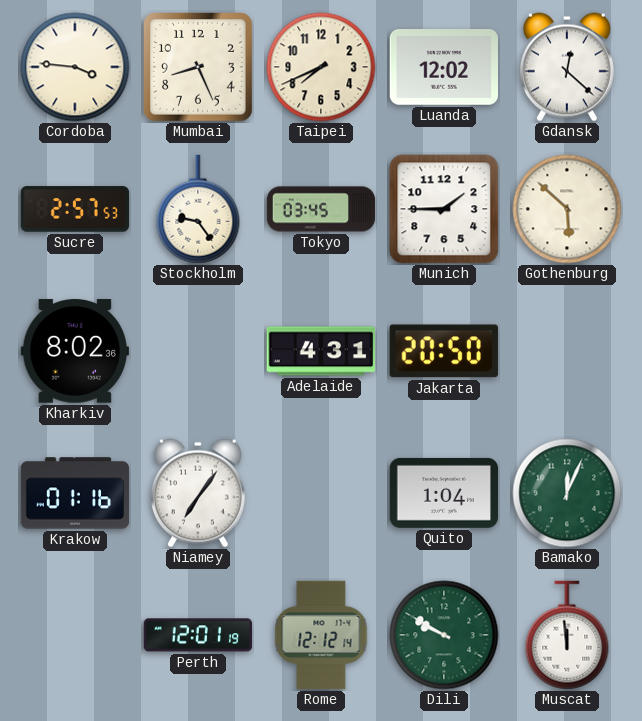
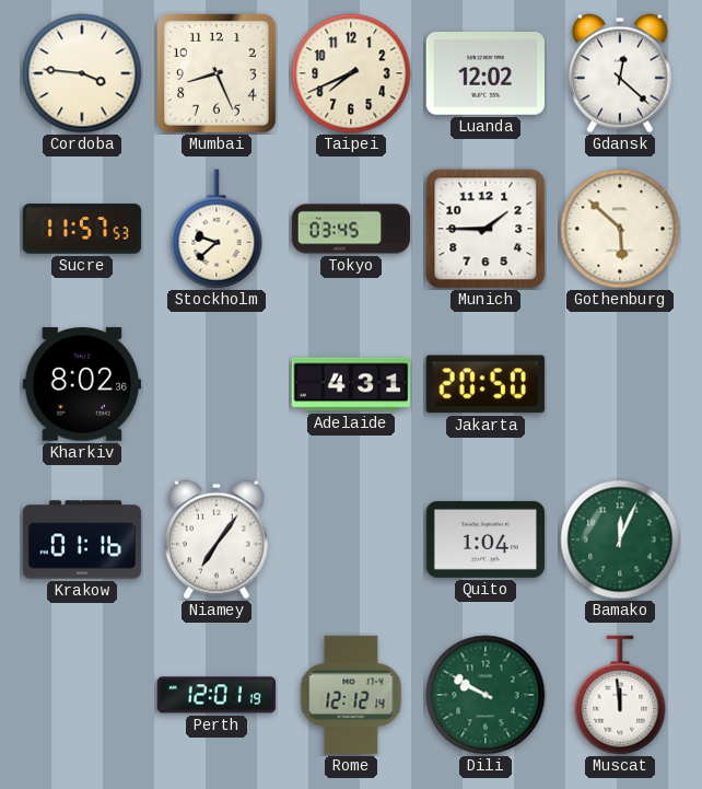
Sucre: 2:57 -> 11:57
Stockholm: 9:24 -> 9:38
